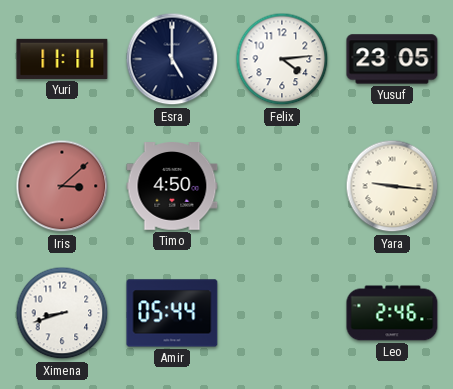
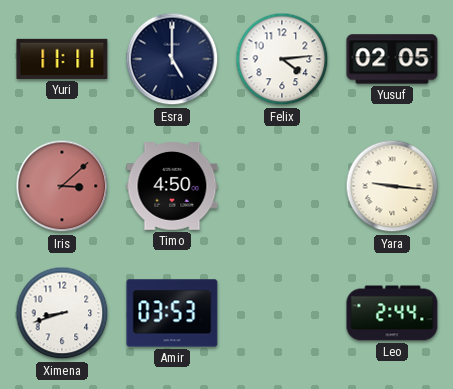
Yusuf: 23:05 -> 02:05
Amir: 05:44 -> 03:53
Leo: 2:46 -> 2:44
